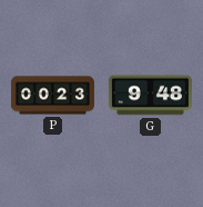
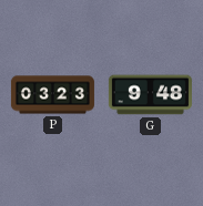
P: 00:23 -> 03:23
